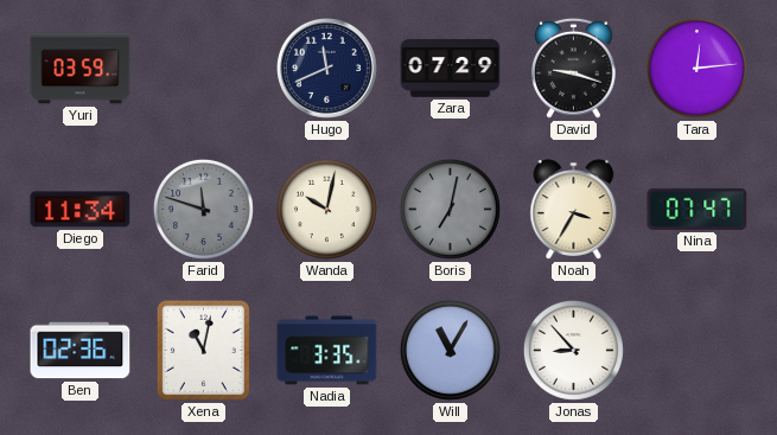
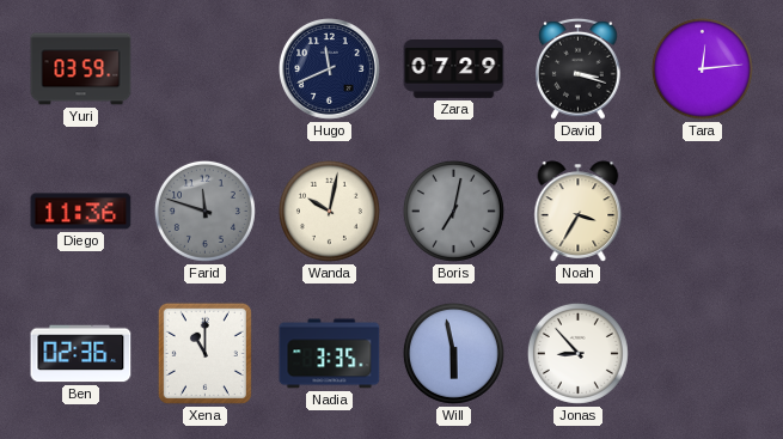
David: 9:18 -> 3:18
Diego: 11:34 -> 11:36
Nina: 07:47 -> none
Xena: 11:02 -> 11:00
Will: 11:05 -> 5:58
